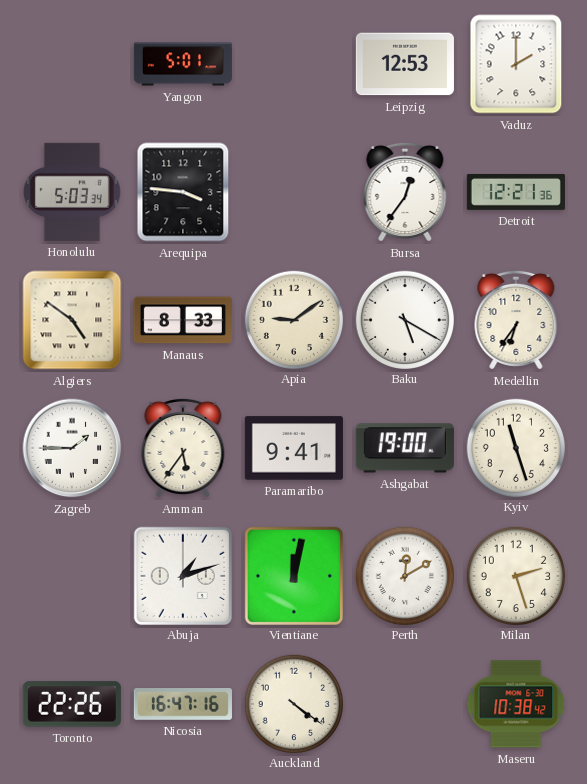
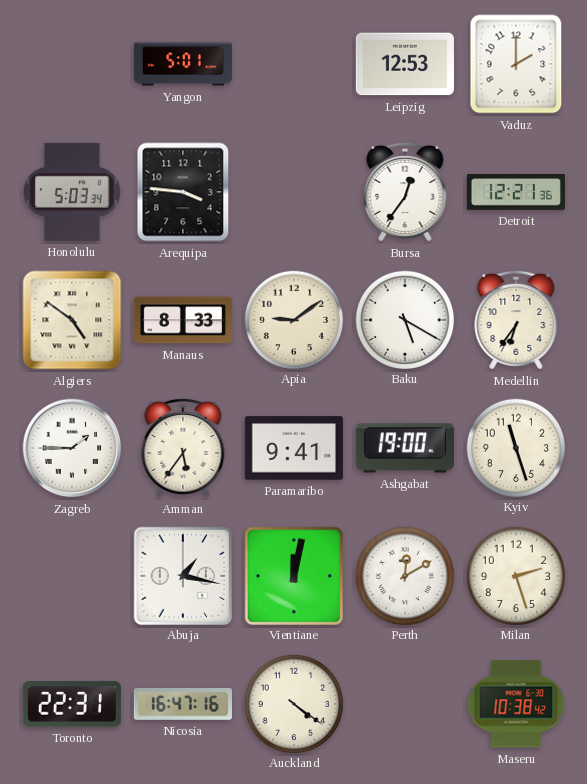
Abuja: 1:12 -> 1:17
Toronto: 22:26 -> 22:31
